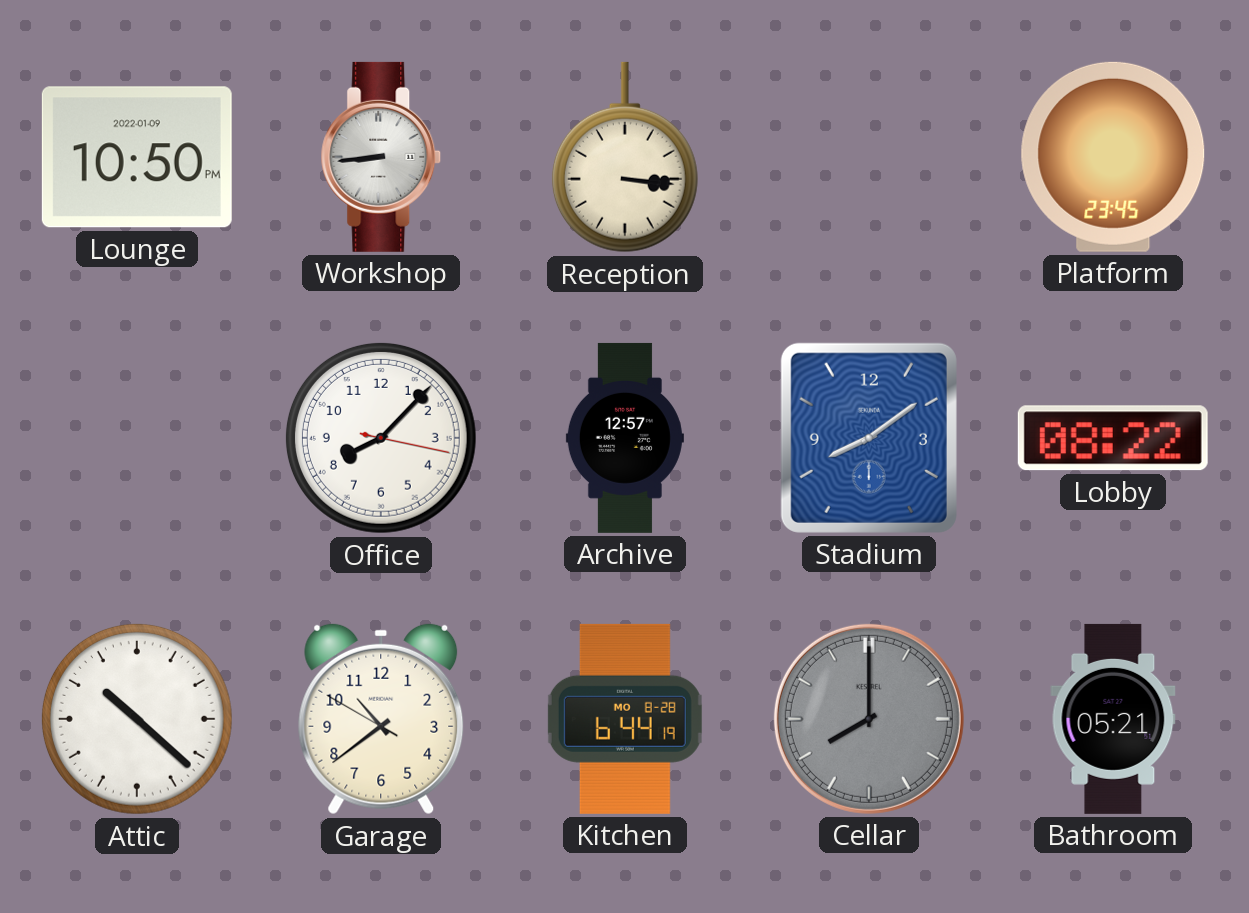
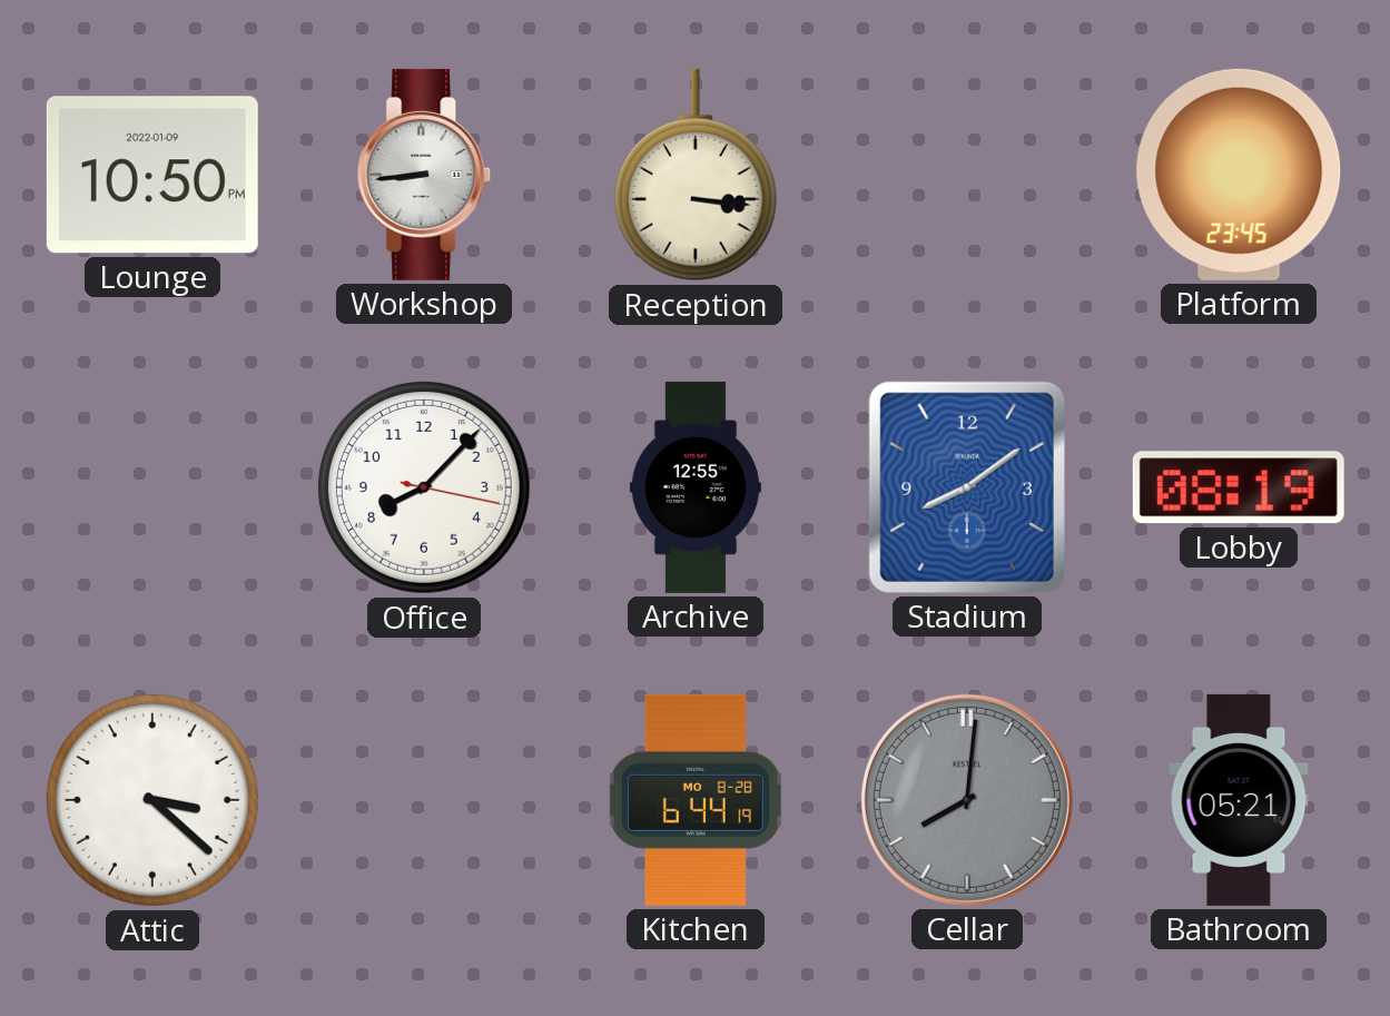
Archive: 12:57 -> 12:55
Lobby: 08:22 -> 08:19
Attic: 10:22 -> 3:22
Garage: 10:38 -> none
Cellar: 8:00 -> 8:01
